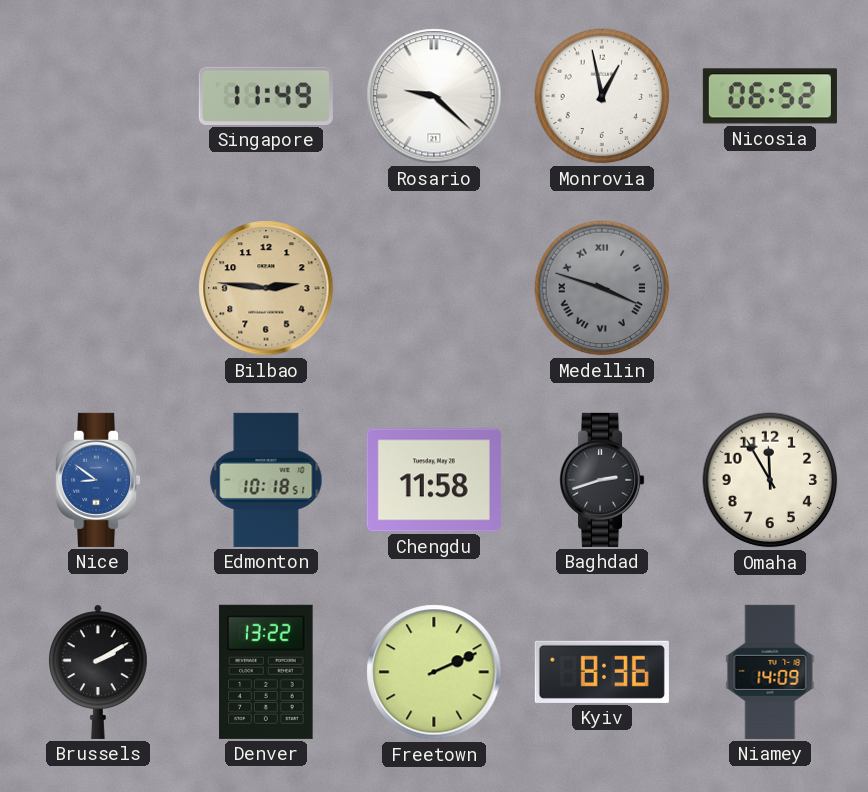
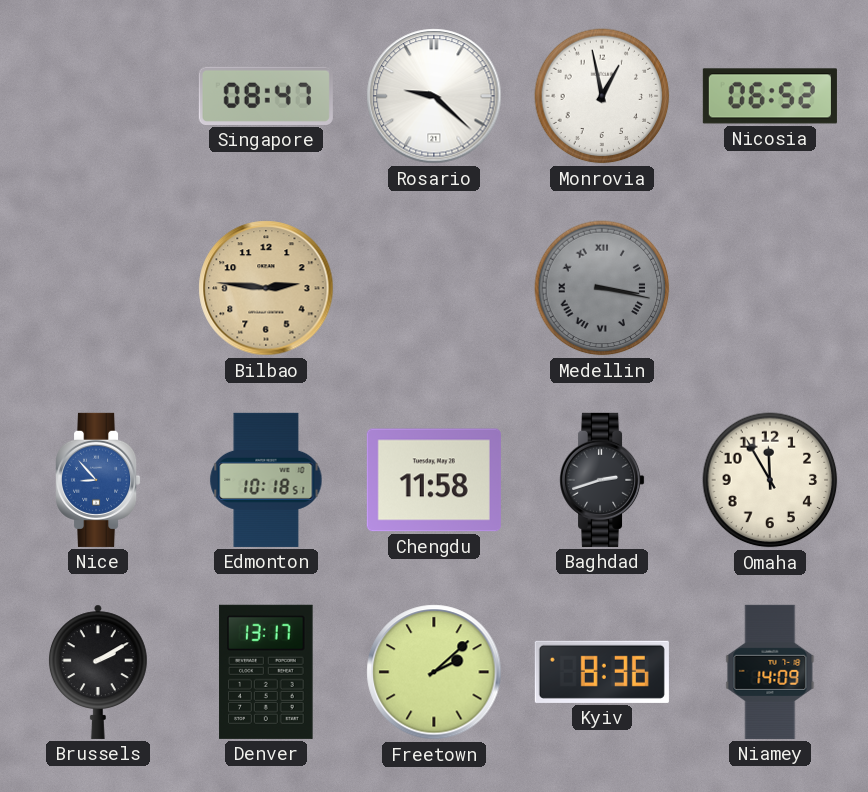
Singapore: 11:49 -> 08:47
Medellin: 3:48 -> 3:17
Nice: 8:51 -> 8:53
Denver: 13:22 -> 13:17
Freetown: 2:11 -> 2:08
